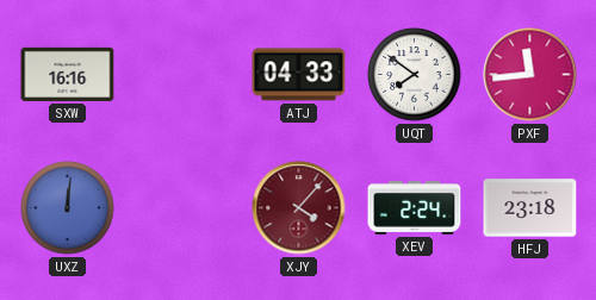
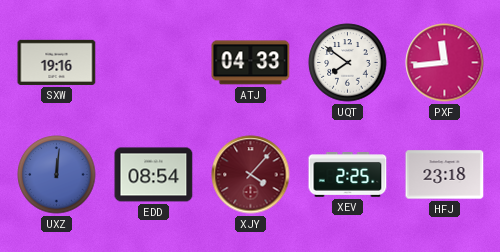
SXW: 16:16 -> 19:16
EDD: none -> 08:54
XEV: 2:24 -> 2:25
